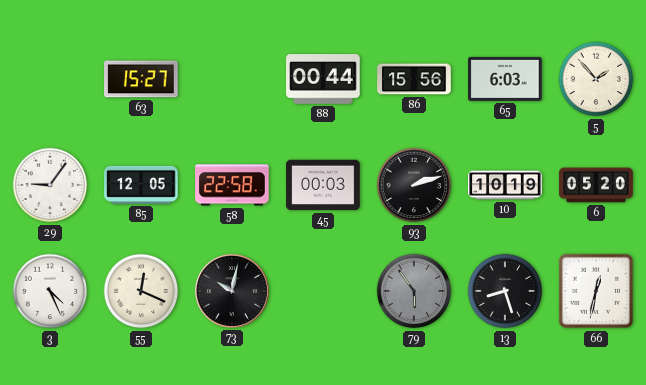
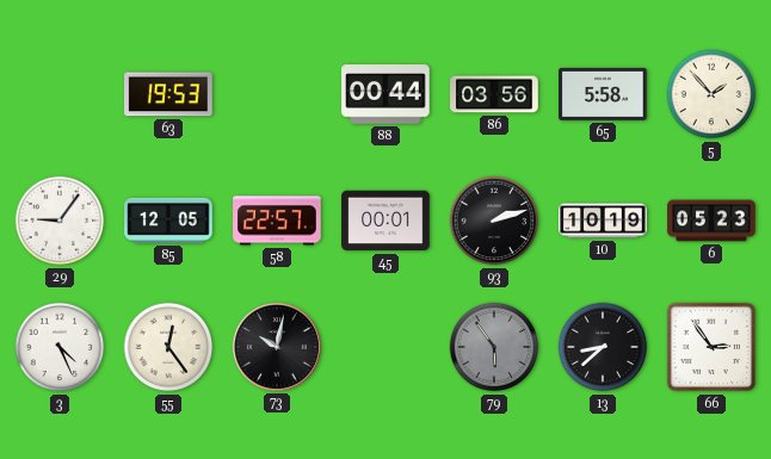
63: 15:27 -> 19:53
86: 15:56 -> 03:56
65: 6:03 -> 5:58
58: 22:58 -> 22:57
45: 00:03 -> 00:01
6: 05:20 -> 05:23
55: 12:19 -> 12:24
13: 8:27 -> 8:38
66: 12:32 -> 2:54
